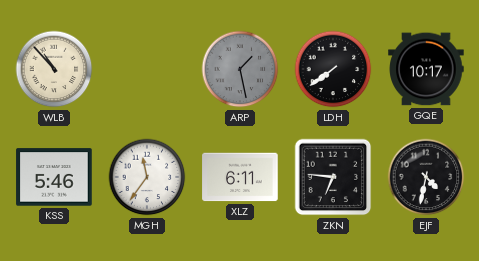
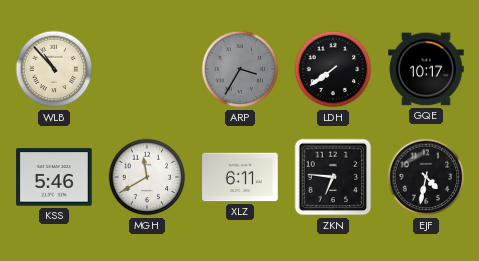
ARP: 1:28 -> 3:35
MGH: 11:36 -> 11:40
